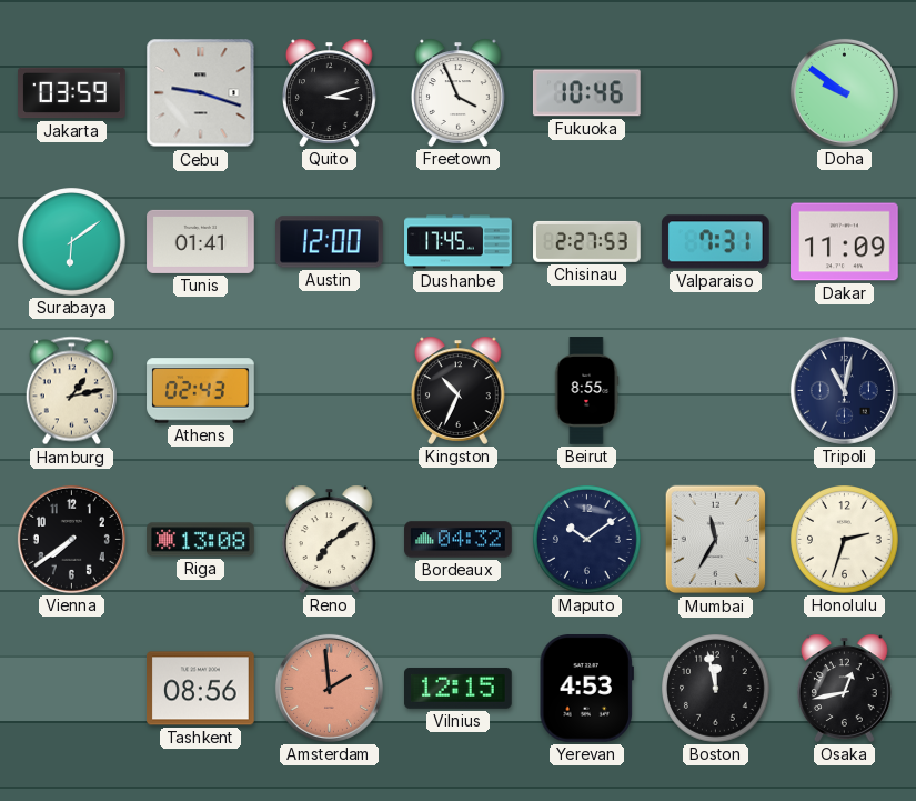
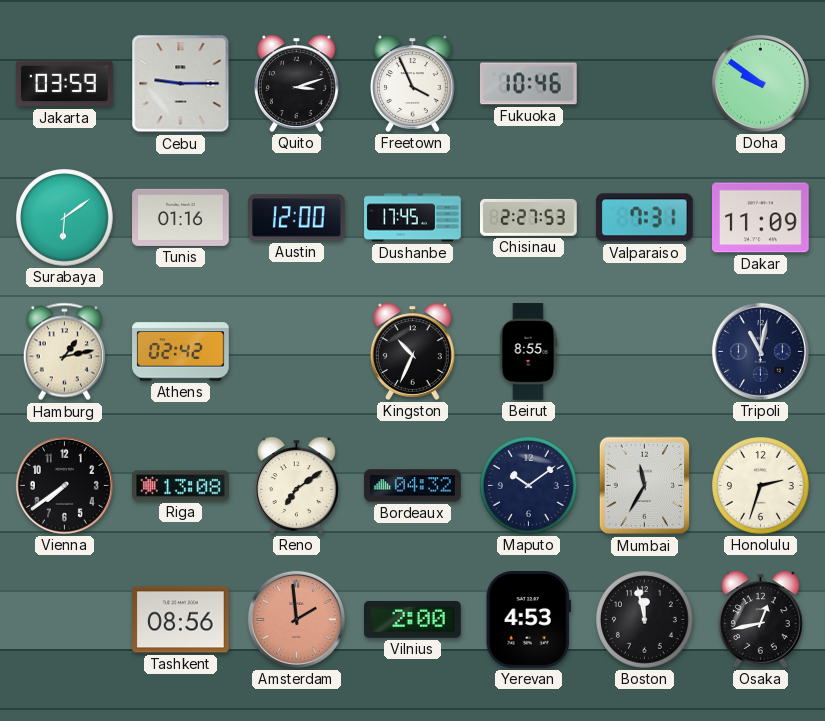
Cebu: 9:18 -> 9:15
Tunis: 01:41 -> 01:16
Athens: 02:43 -> 02:42
Vilnius: 12:15 -> 2:00
